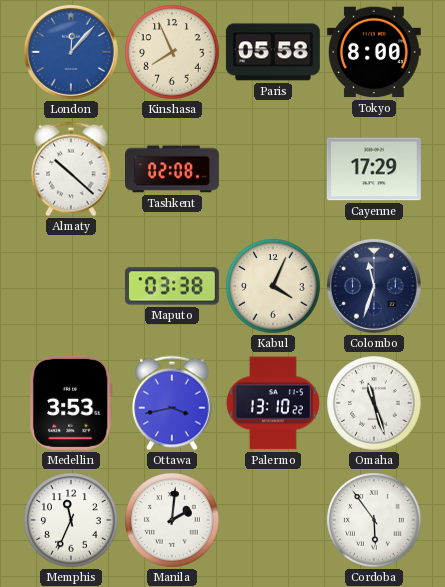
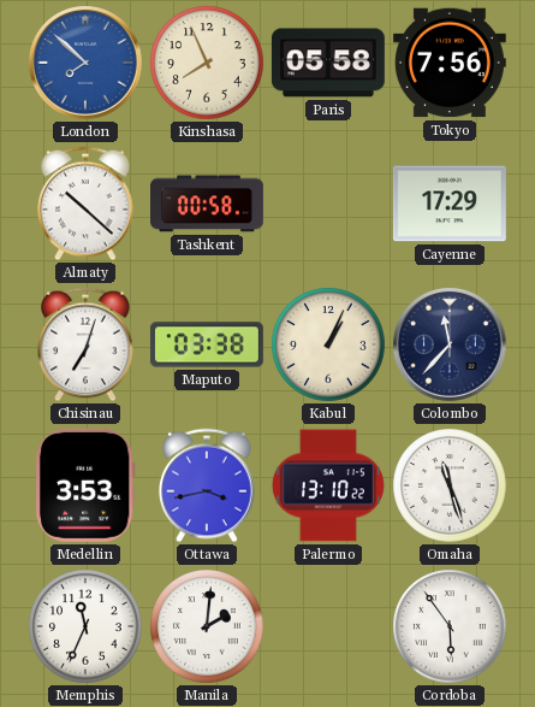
London: 12:07 -> 7:52
Tokyo: 8:00 -> 7:56
Tashkent: 02:08 -> 00:58
Chisinau: none -> 7:03
Kabul: 4:04 -> 1:04
Colombo: 11:33 -> 11:37
